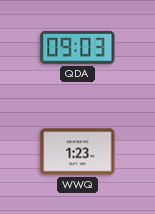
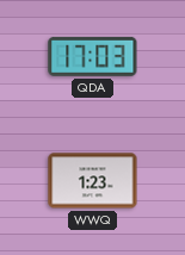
QDA: 09:03 -> 17:03
